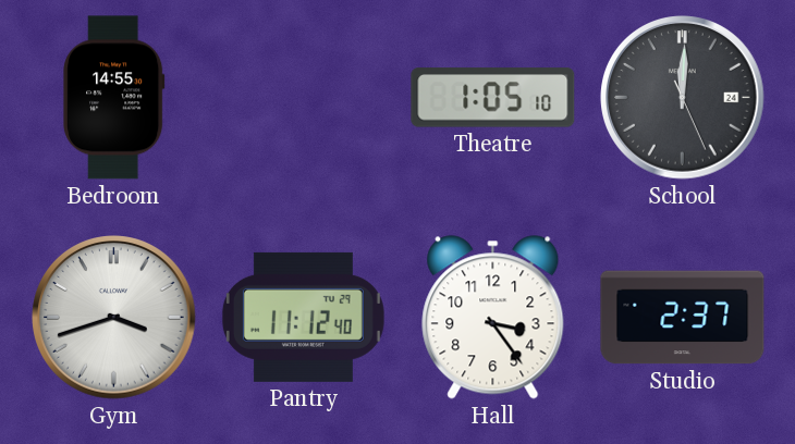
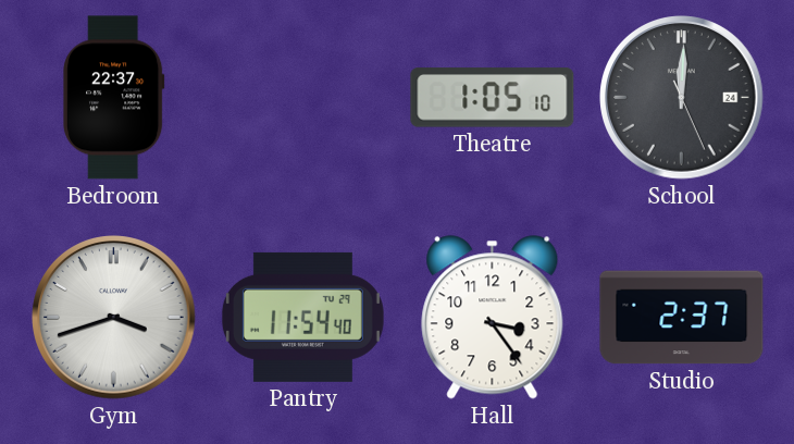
Bedroom: 14:55 -> 22:37
Pantry: 11:12 -> 11:54
